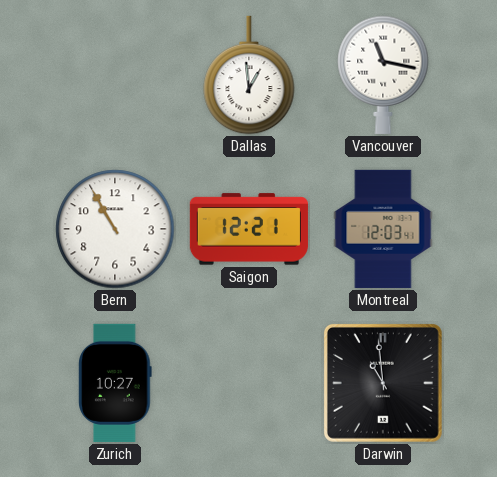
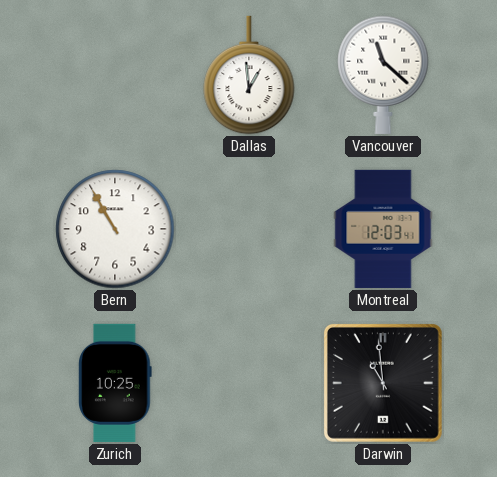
Vancouver: 11:17 -> 11:22
Saigon: 12:21 -> none
Zurich: 10:27 -> 10:25
